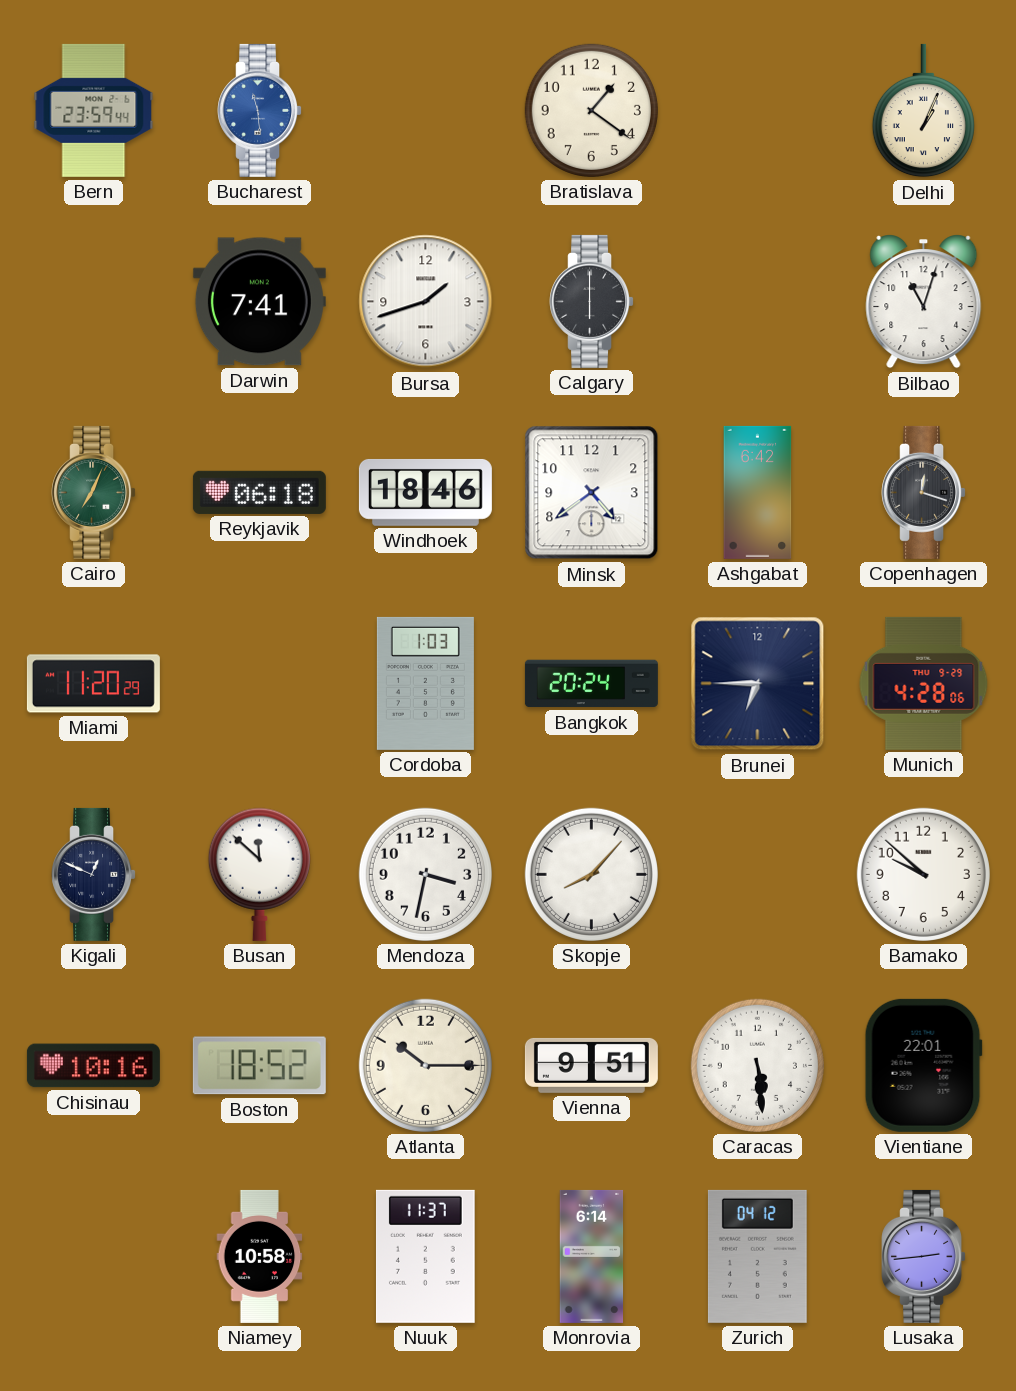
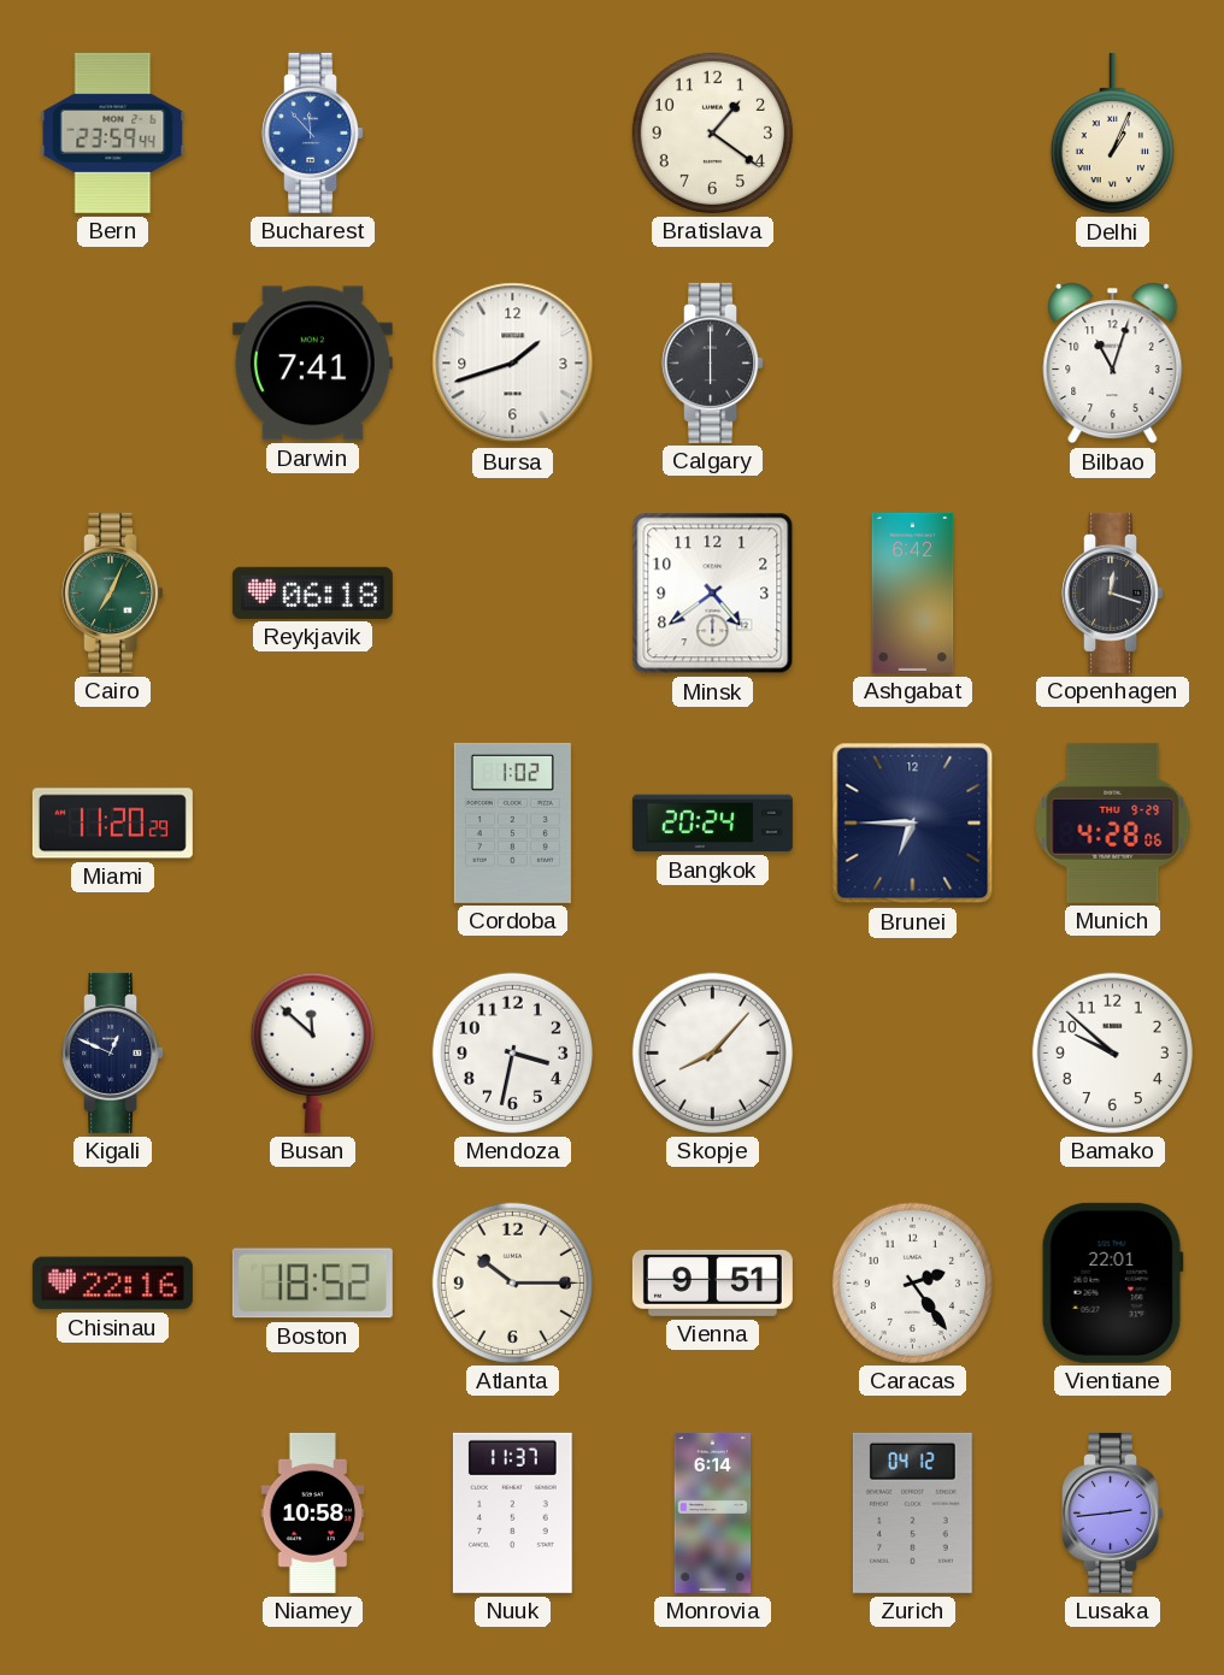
Bucharest: 11:29 -> 11:53
Windhoek: 18:46 -> none
Cordoba: 1:03 -> 1:02
Chisinau: 10:16 -> 22:16
Caracas: 5:29 -> 2:24
